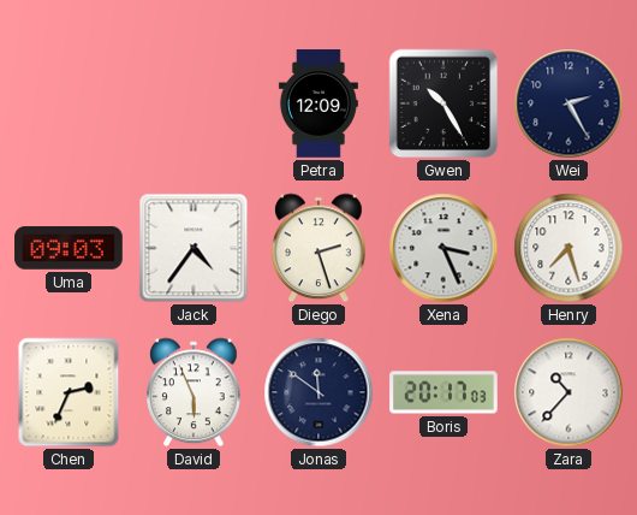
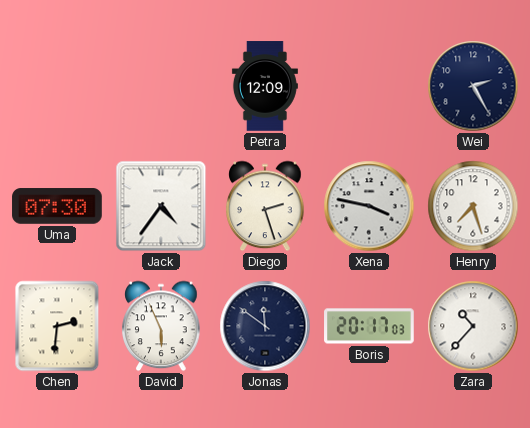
Gwen: 10:25 -> none
Uma: 09:03 -> 07:30
Xena: 3:26 -> 3:47
Chen: 2:34 -> 2:31
